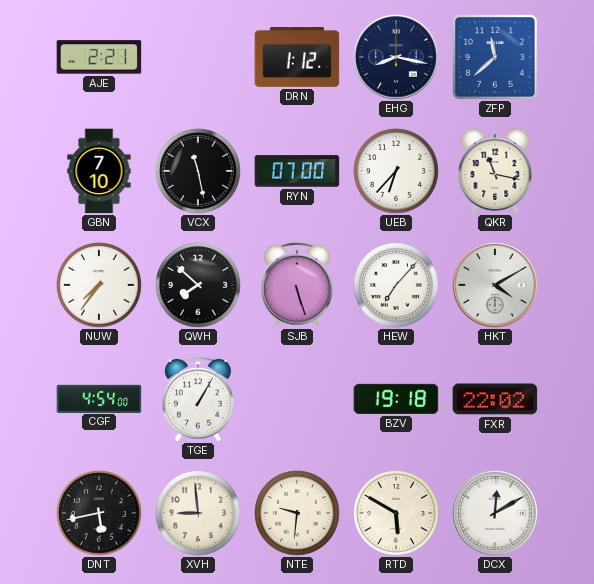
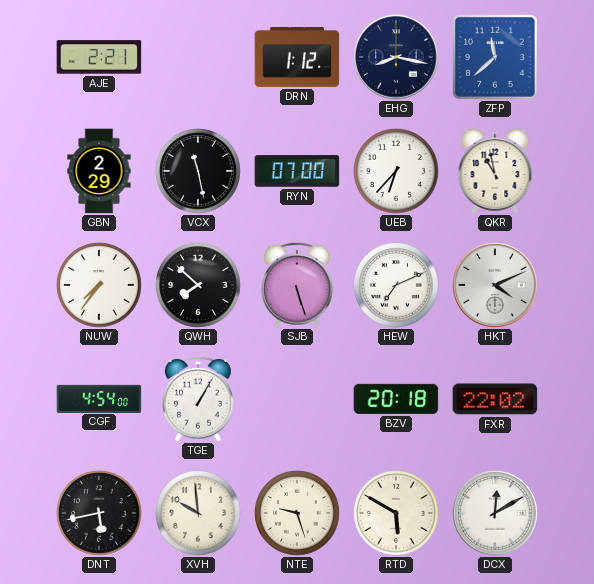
GBN: 7:10 -> 2:29
QKR: 11:17 -> 10:58
HEW: 7:07 -> 7:11
HKT: 4:10 -> 4:11
BZV: 19:18 -> 20:18
XVH: 8:59 -> 9:59
NTE: 9:31 -> 9:27
